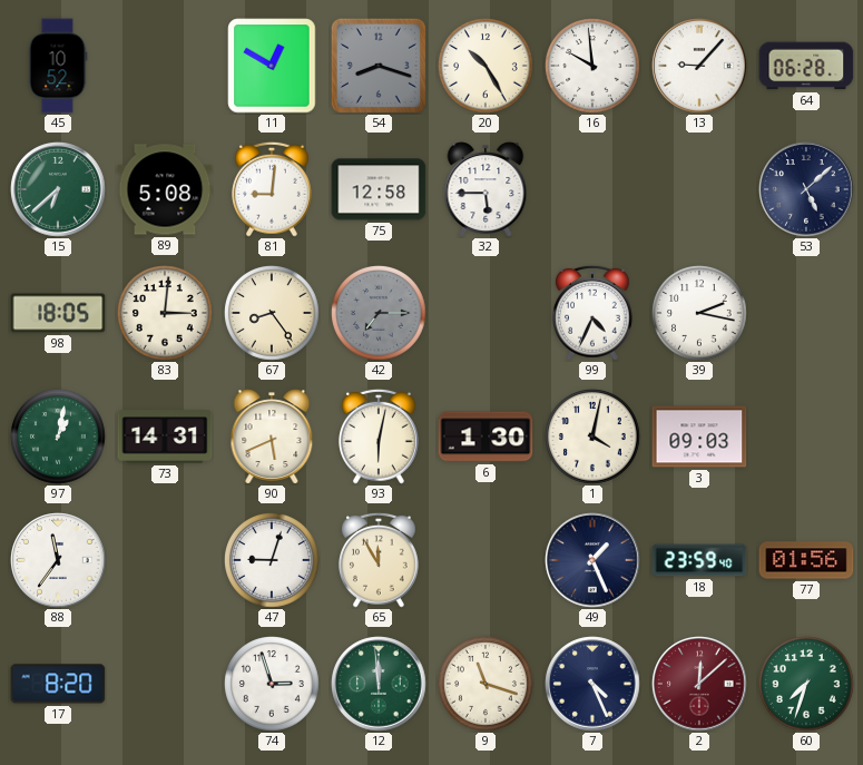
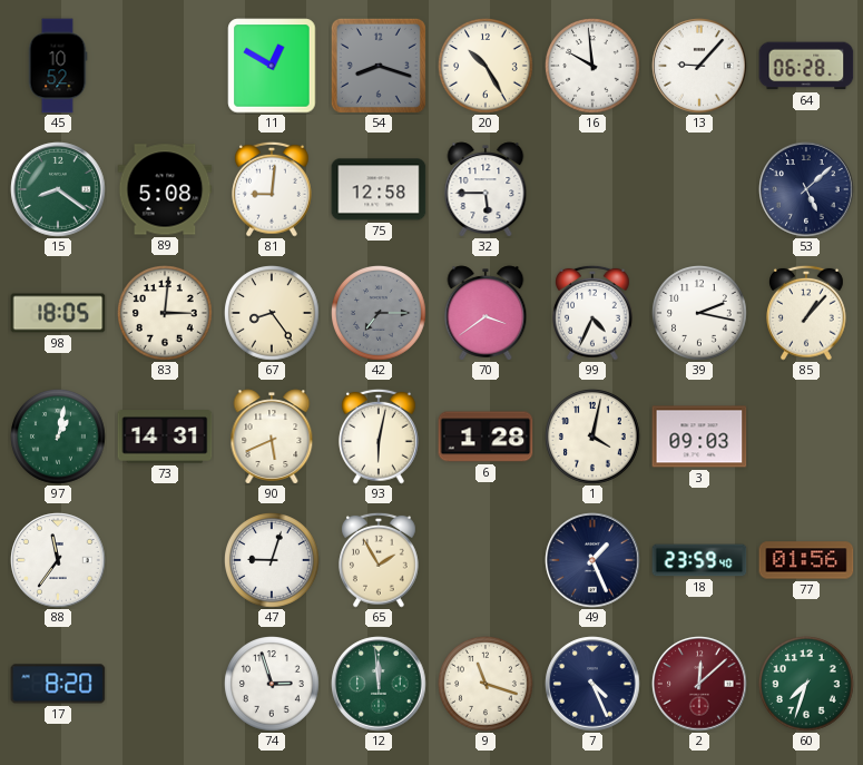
15: 6:38 -> 8:21
70: none -> 3:39
85: none -> 1:07
6: 1:30 -> 1:28
65: 11:55 -> 1:55
